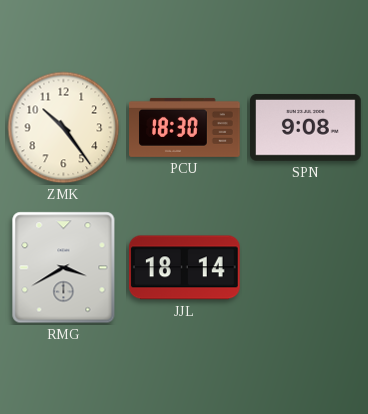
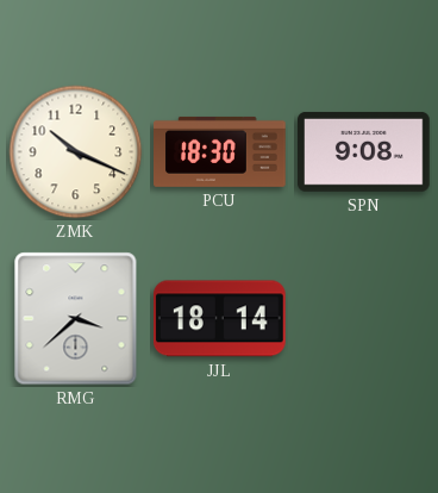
ZMK: 10:24 -> 10:19
RMG: 3:40 -> 3:38
